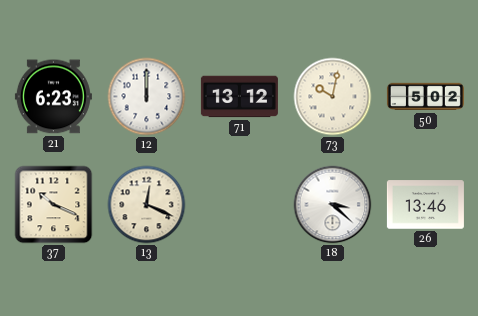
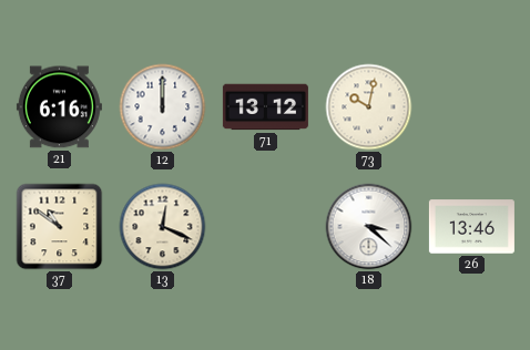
21: 6:23 -> 6:16
50: 5:02 -> none
37: 10:19 -> 10:51
